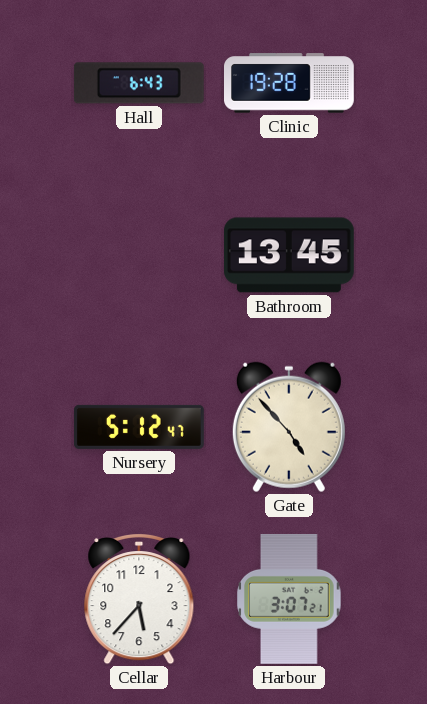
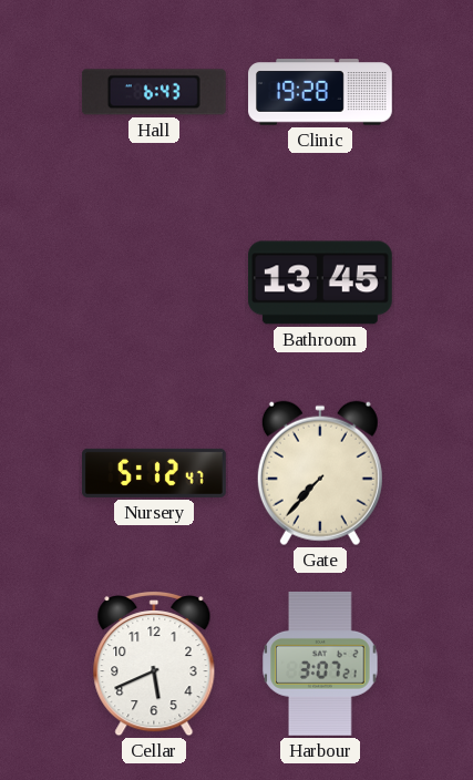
Gate: 4:53 -> 7:37
Cellar: 5:37 -> 5:41
